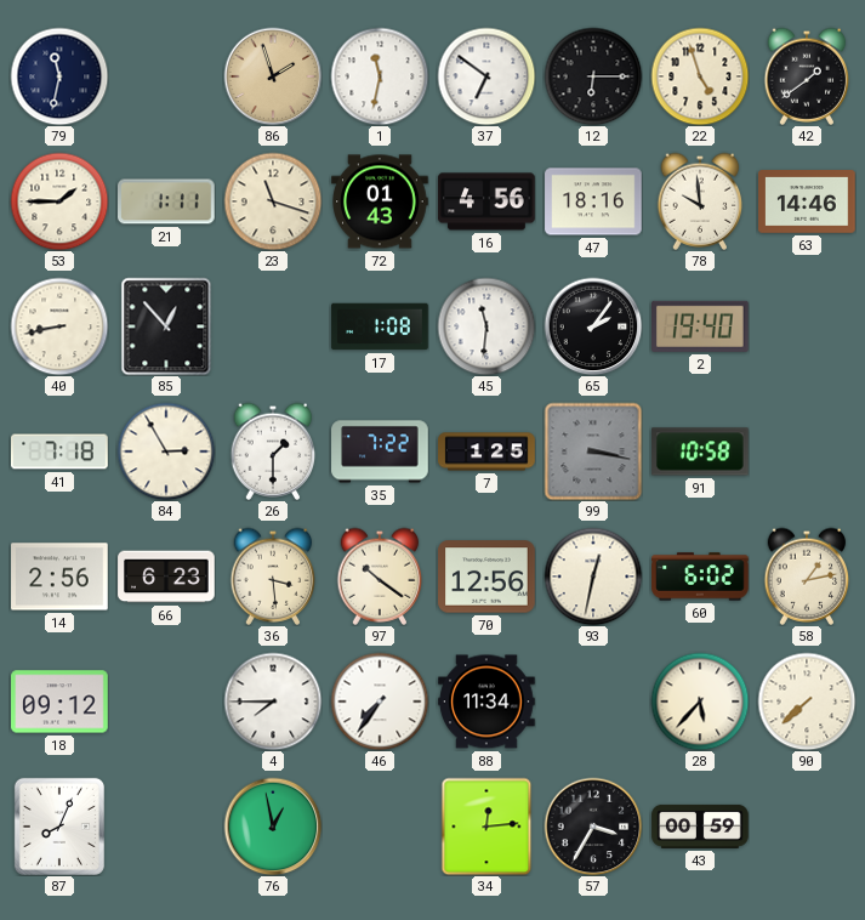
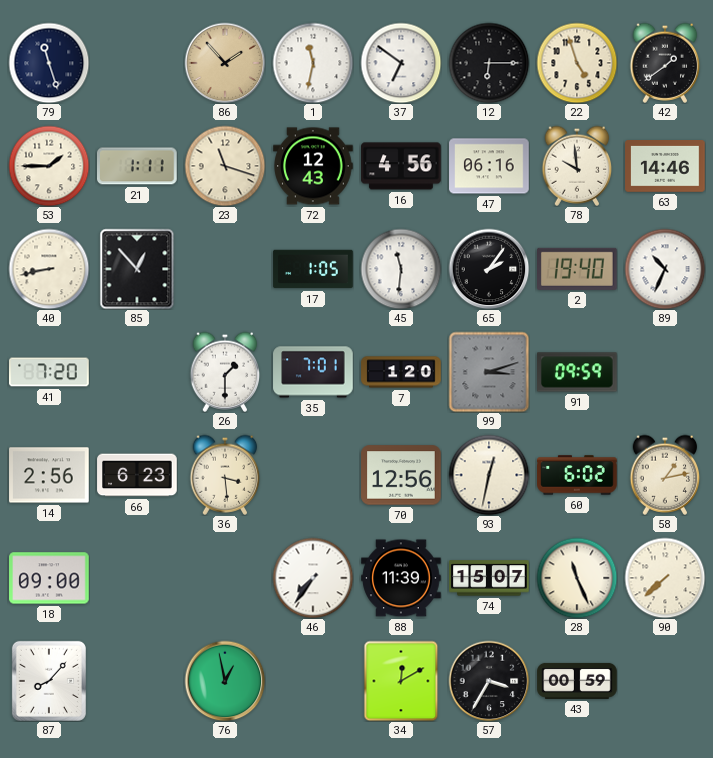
79: 11:32 -> 11:27
86: 1:57 -> 1:53
72: 01:43 -> 12:43
47: 18:16 -> 06:16
17: 1:08 -> 1:05
89: none -> 10:34
41: 7:18 -> 7:20
84: 2:55 -> none
35: 7:22 -> 7:01
7: 1:25 -> 1:20
99: 3:17 -> 3:12
91: 10:58 -> 09:59
97: 10:21 -> none
18: 09:12 -> 09:00
4: 7:45 -> none
88: 11:34 -> 11:39
74: none -> 15:07
28: 5:37 -> 11:26
87: 8:04 -> 8:07
34: 12:14 -> 12:10
